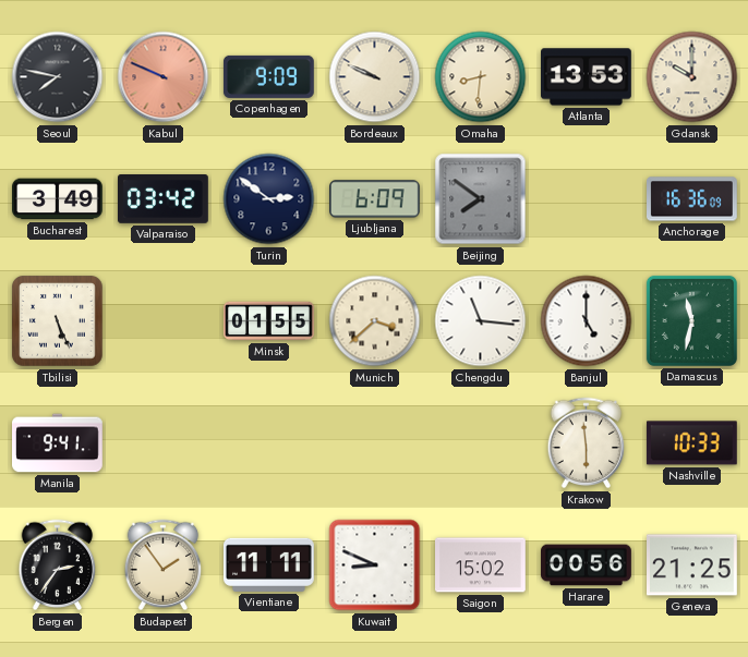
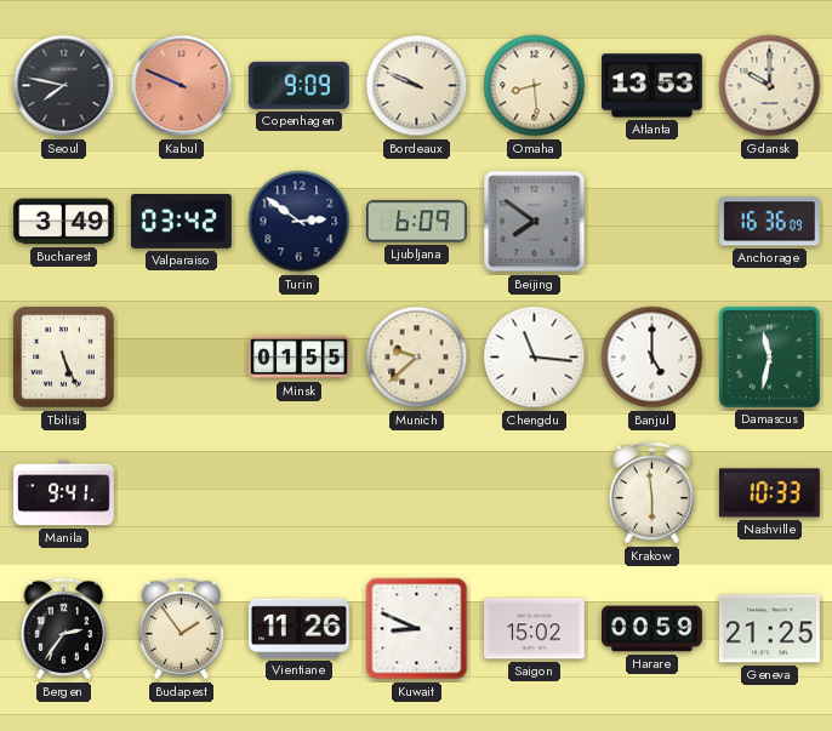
Omaha: 8:31 -> 8:29
Munich: 3:38 -> 9:38
Vientiane: 11:11 -> 11:26
Harare: 00:56 -> 00:59
